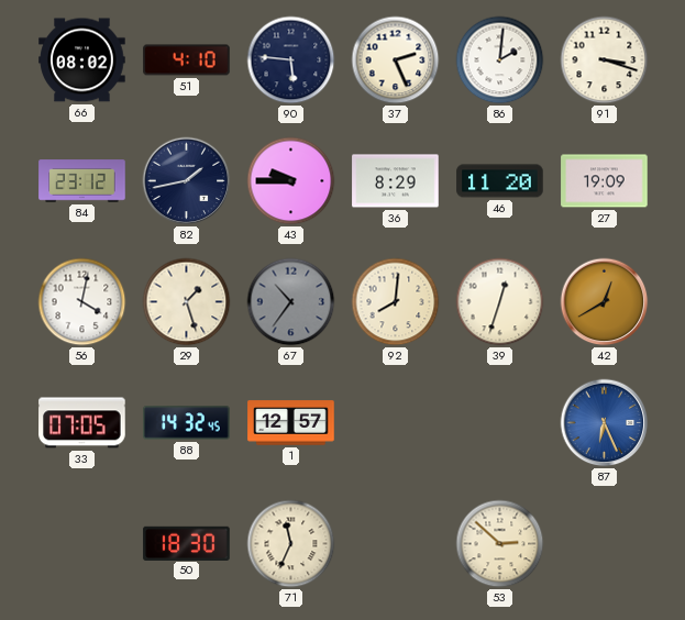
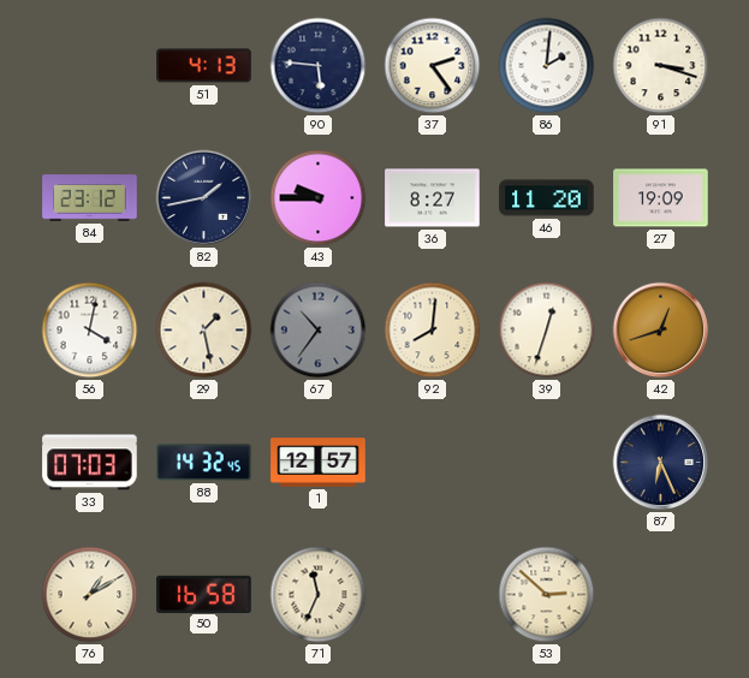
66: 08:02 -> none
51: 4:10 -> 4:13
37: 2:26 -> 2:24
36: 8:29 -> 8:27
29: 1:27 -> 1:28
42: 12:40 -> 12:42
33: 07:05 -> 07:03
87 dial: blue -> navy
76: none -> 1:10
50: 18:30 -> 16:58
